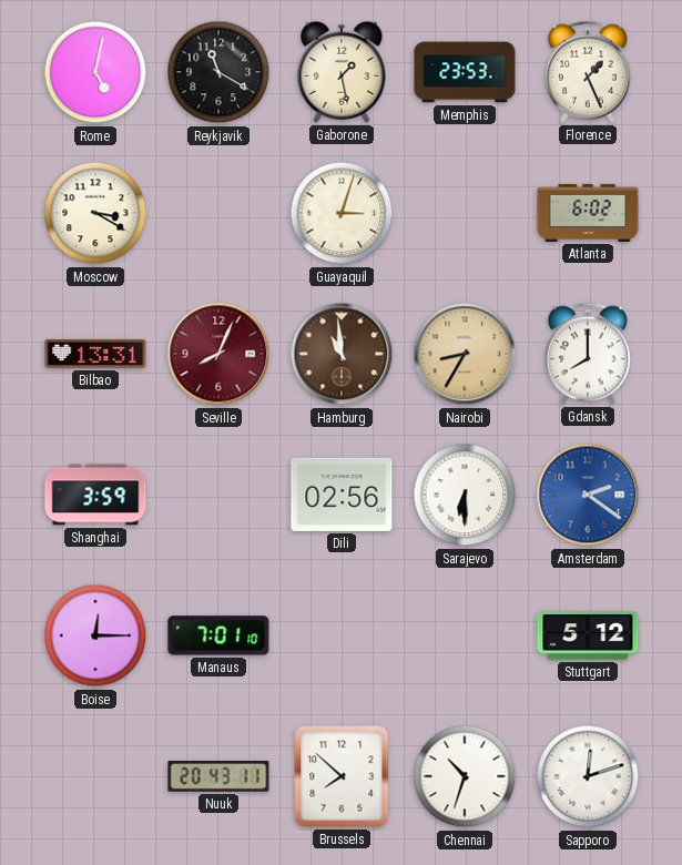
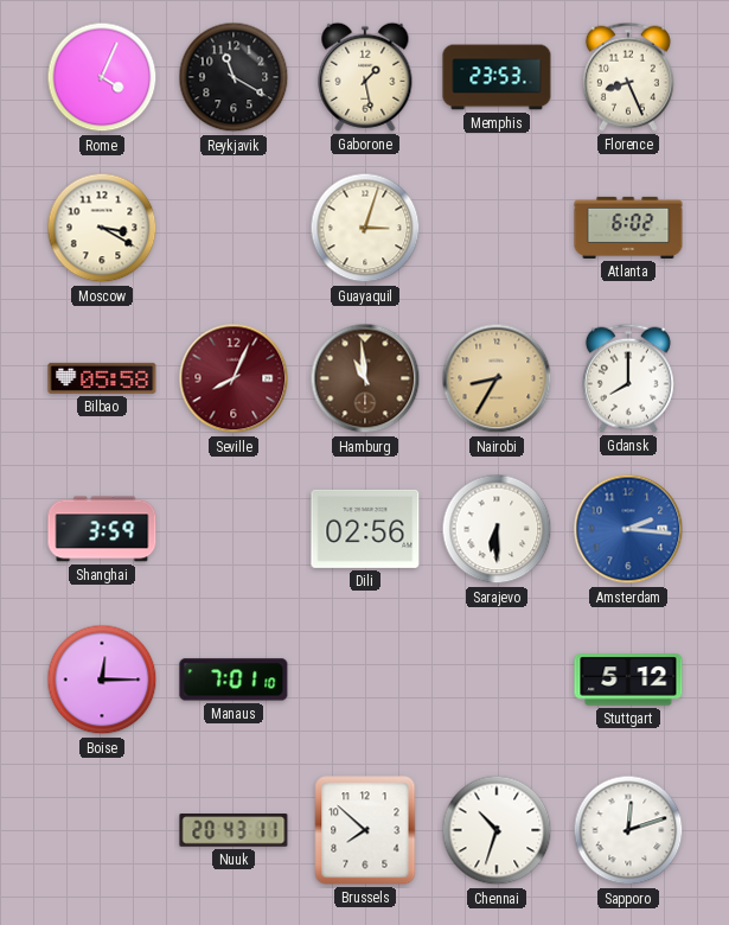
Rome: 5:02 -> 4:04
Florence: 1:26 -> 8:26
Bilbao: 13:31 -> 05:58
Amsterdam: 2:21 -> 2:16
